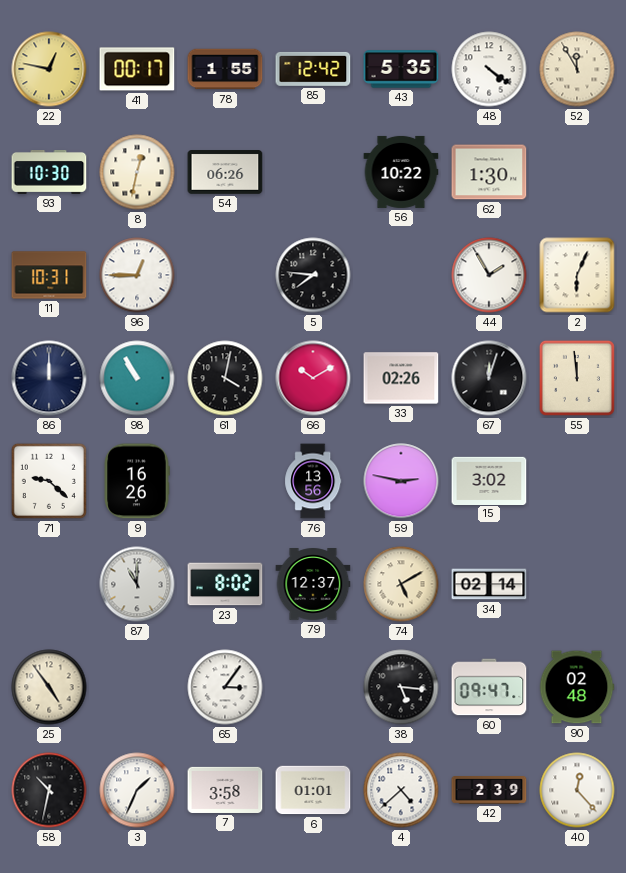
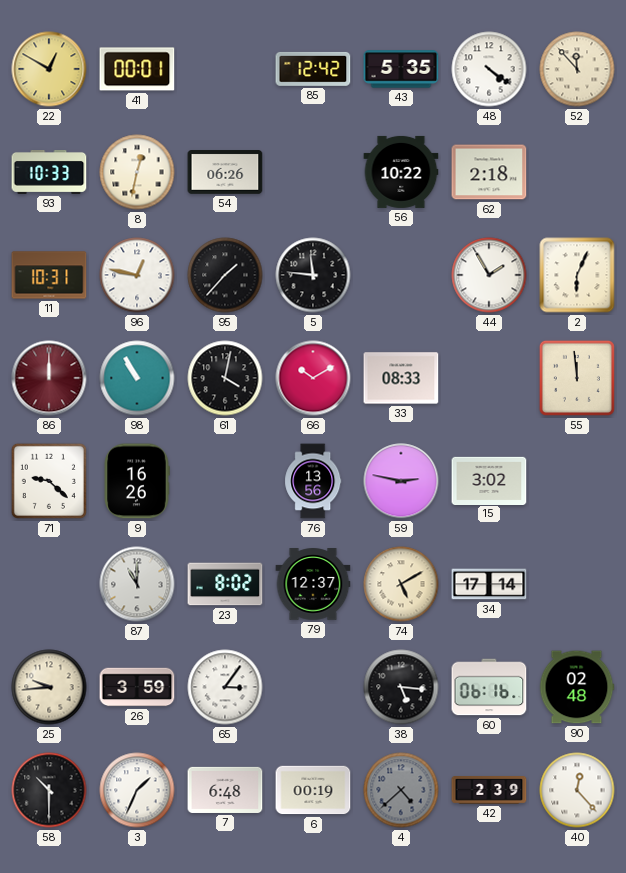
22: 12:47 -> 12:50
41: 00:17 -> 00:01
78: 1:55 -> none
52: 11:55 -> 11:53
93: 10:30 -> 10:33
62: 1:30 -> 2:18
96: 12:45 -> 12:47
95: none -> 1:37
5: 7:46 -> 11:46
86 dial: navy -> burgundy
33: 02:26 -> 08:33
67: 12:03 -> none
34: 02:14 -> 17:14
25: 4:54 -> 9:44
26: none -> 3:59
60: 09:47 -> 06:16
58: 10:32 -> 10:30
7: 3:58 -> 6:48
6: 01:01 -> 00:19
4 dial: white -> grey
